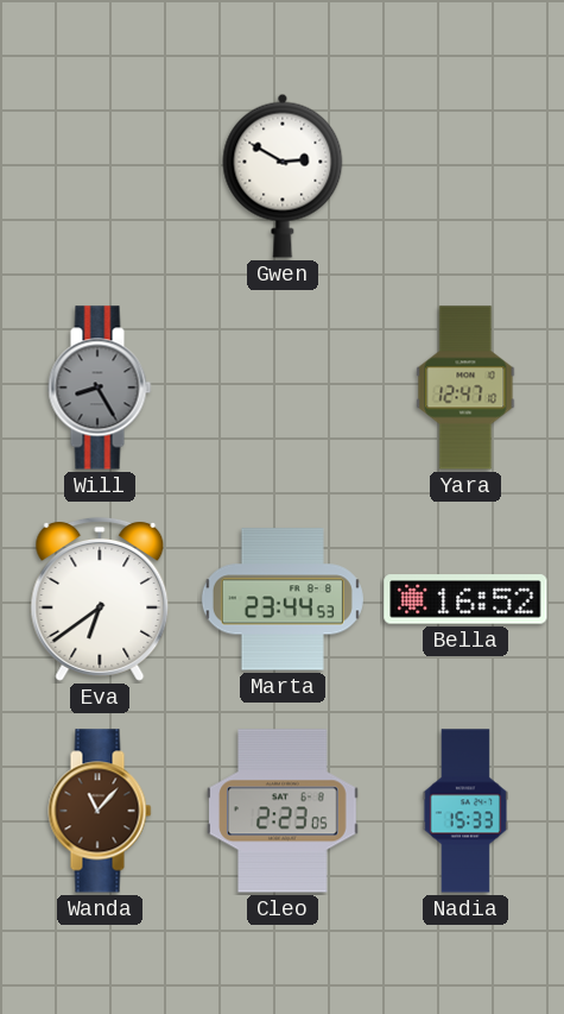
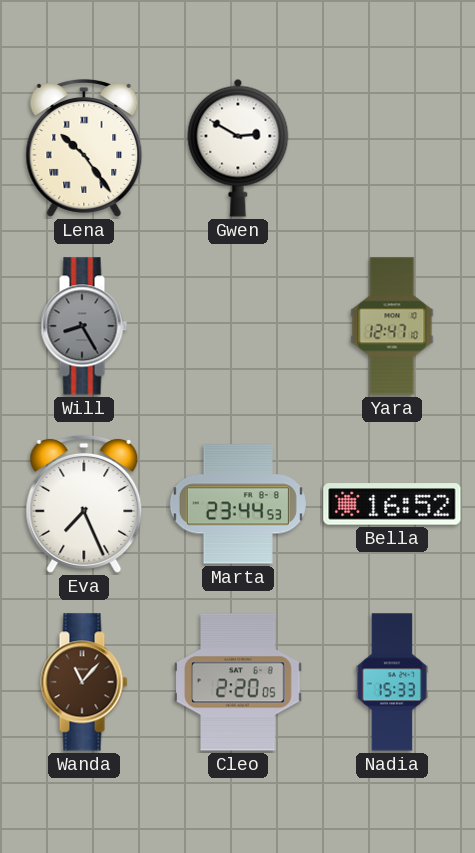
Lena: none -> 10:24
Eva: 6:39 -> 7:26
Cleo: 2:23 -> 2:20
